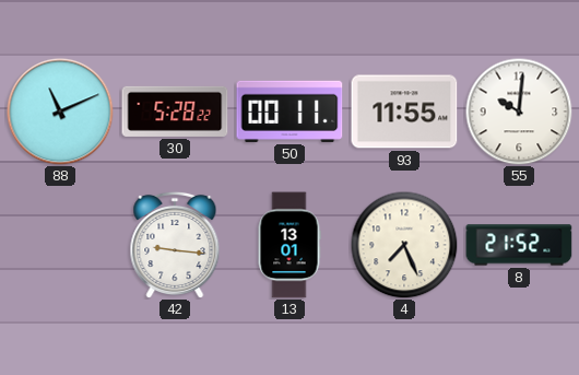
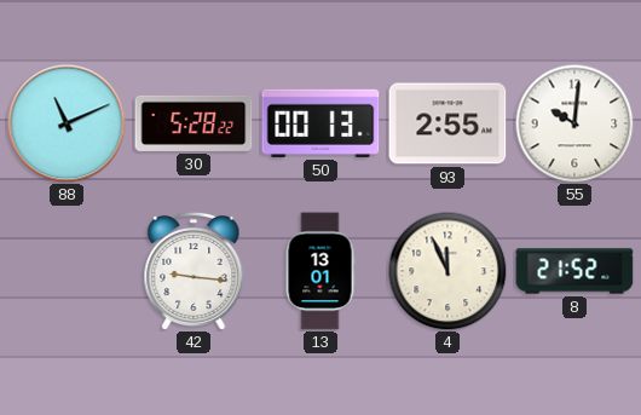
50: 00:11 -> 00:13
93: 11:55 -> 2:55
4: 7:26 -> 11:56
